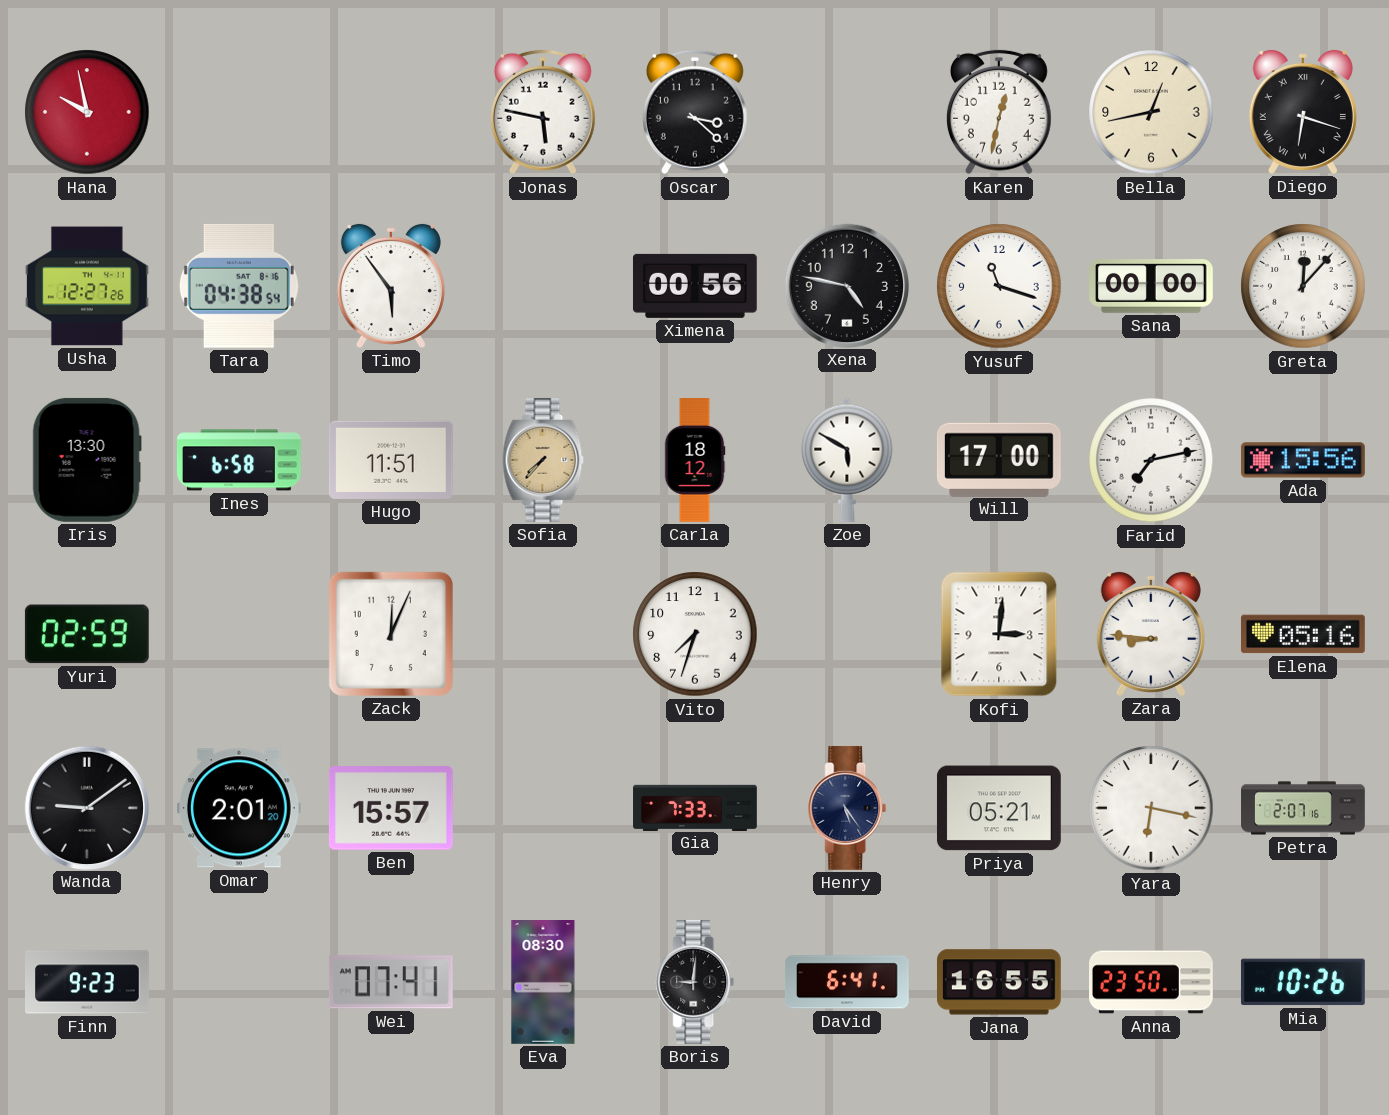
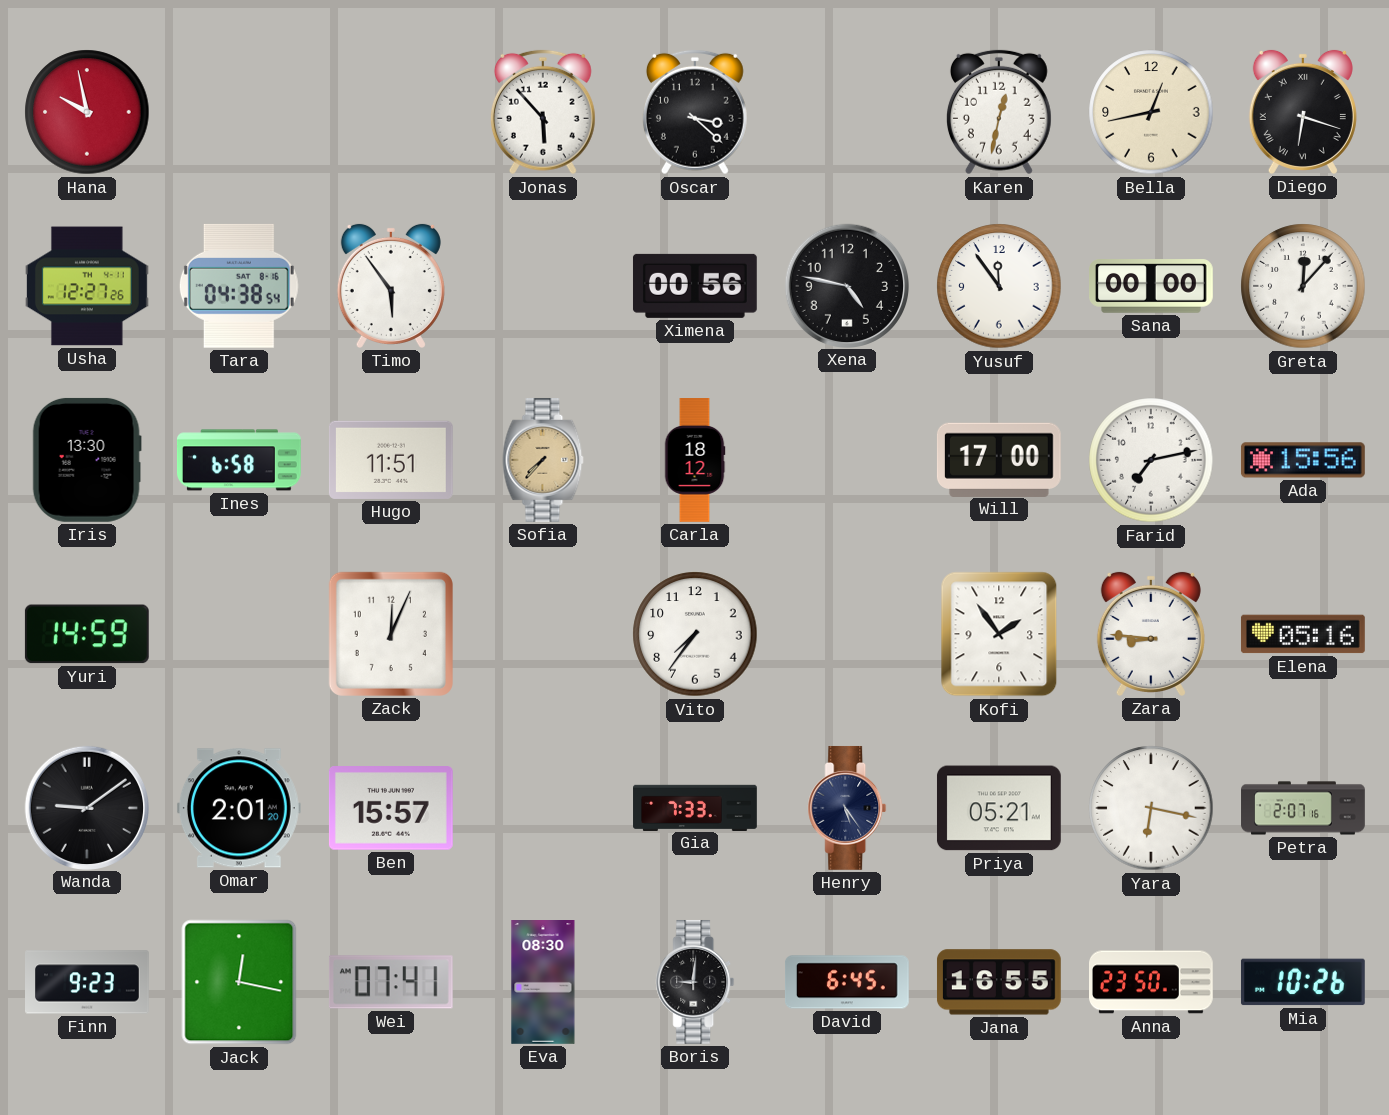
Jonas: 5:47 -> 5:53
Yusuf: 11:18 -> 11:54
Zoe: 5:50 -> none
Yuri: 02:59 -> 14:59
Vito: 7:33 -> 7:36
Kofi: 3:01 -> 1:54
Jack: none -> 12:17
David: 6:41 -> 6:45
